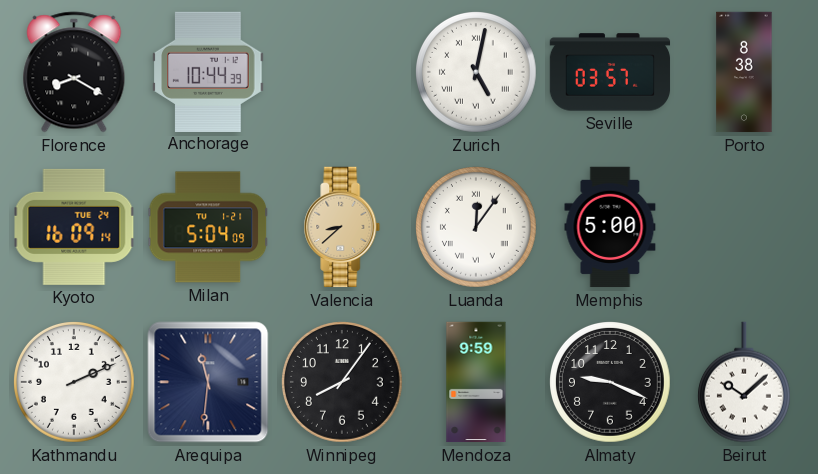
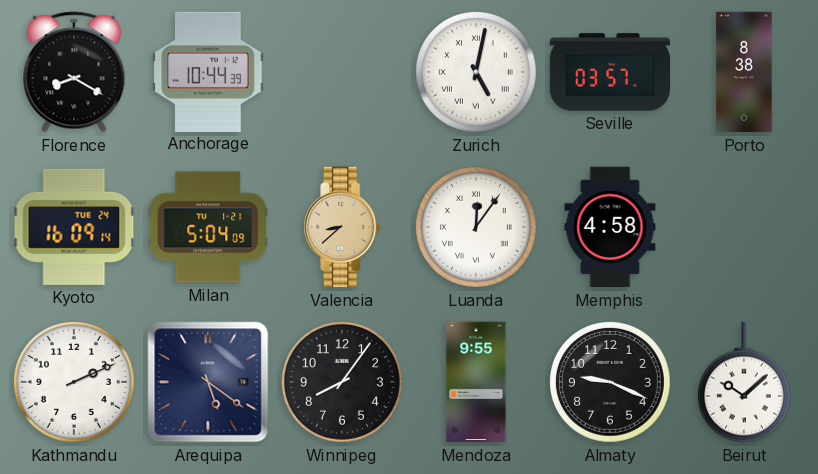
Memphis: 5:00 -> 4:58
Arequipa: 11:31 -> 5:21
Mendoza: 9:59 -> 9:55
